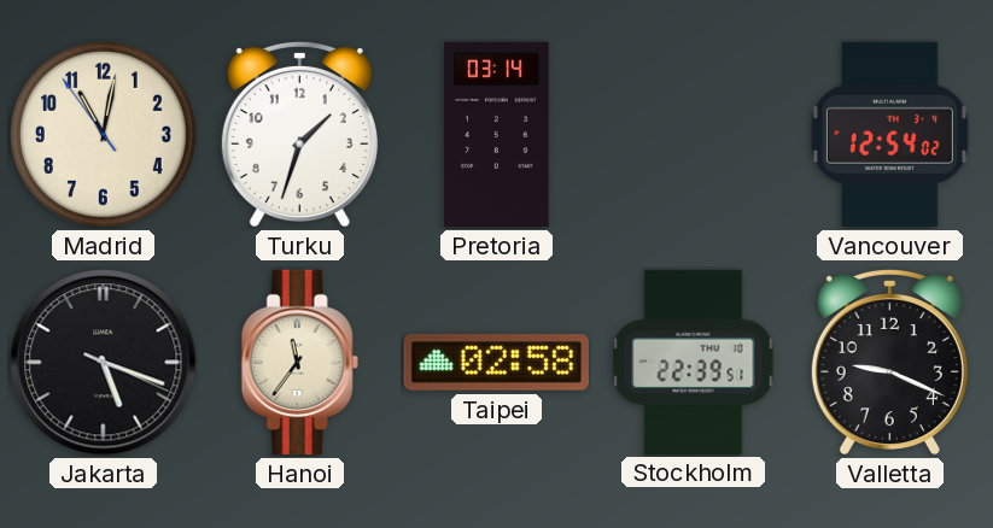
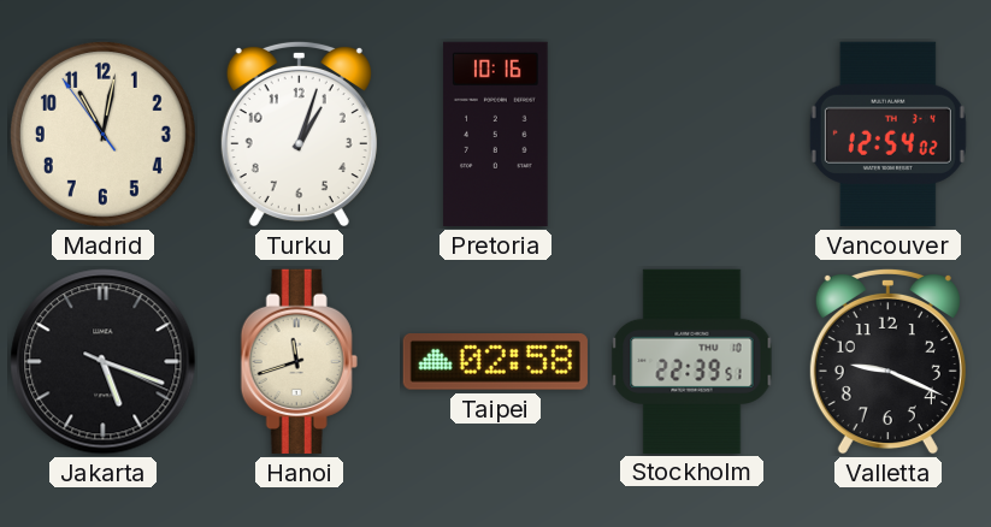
Turku: 1:33 -> 1:03
Pretoria: 03:14 -> 10:16
Hanoi: 11:36 -> 11:42
